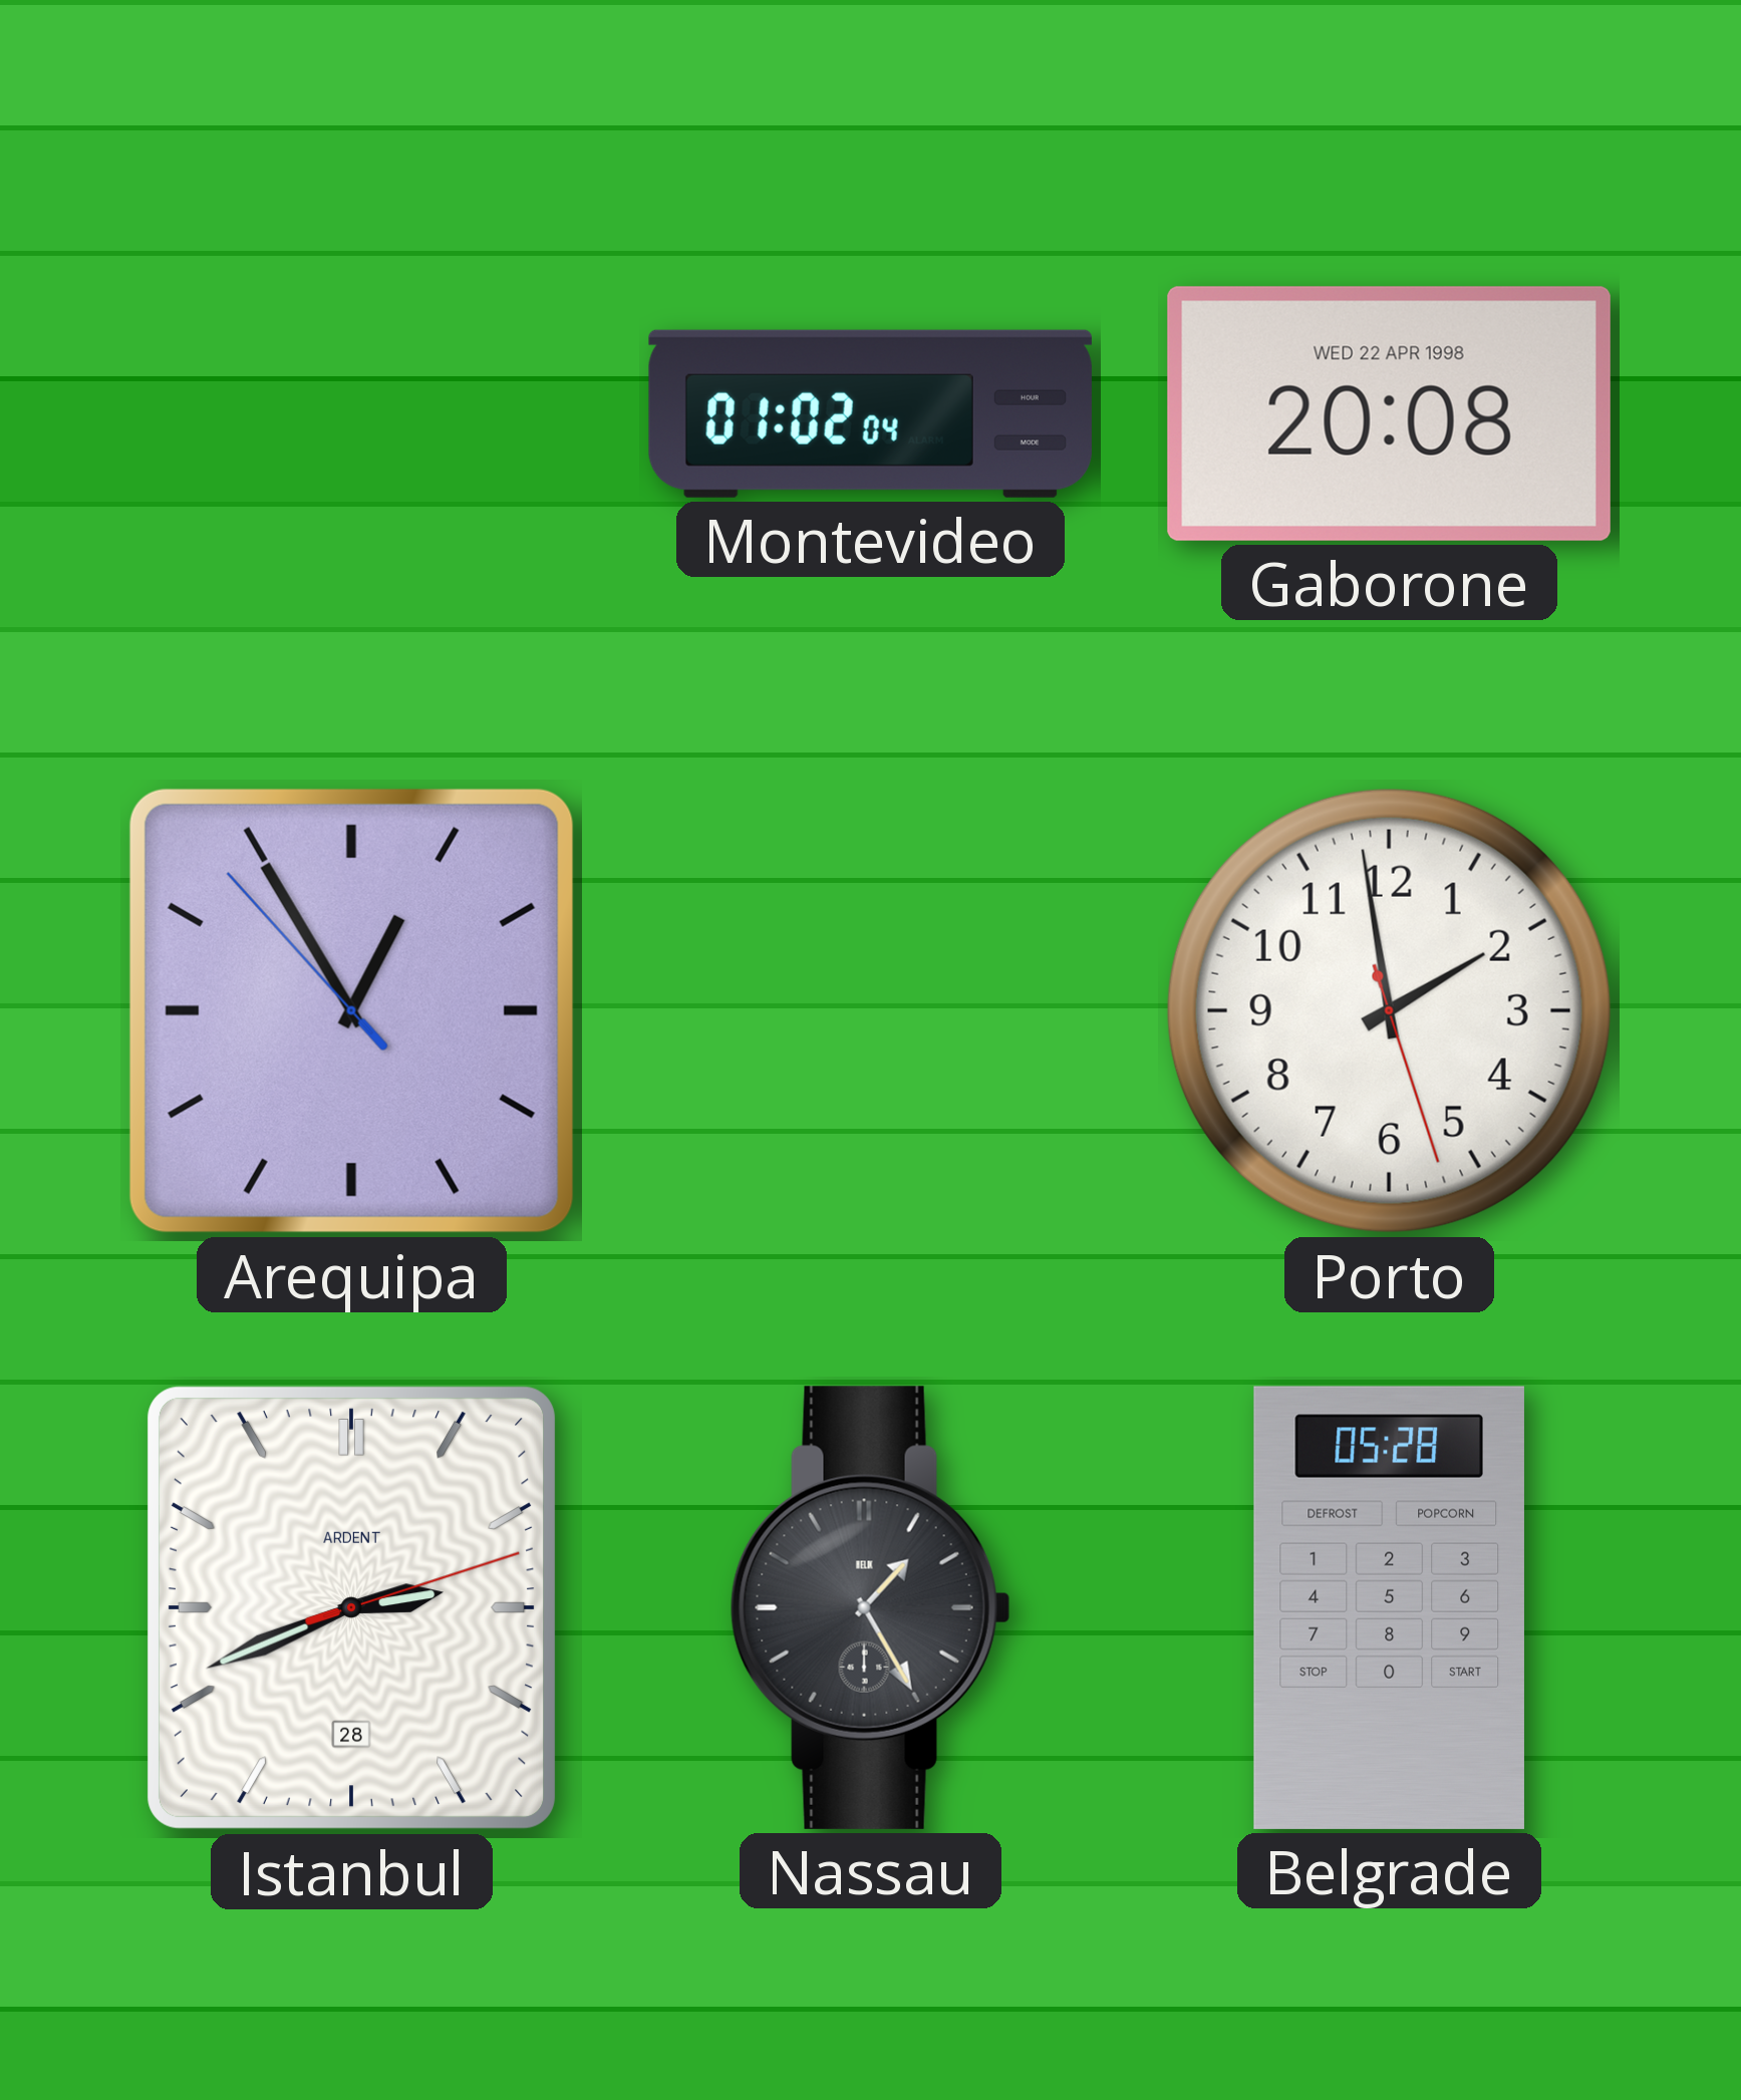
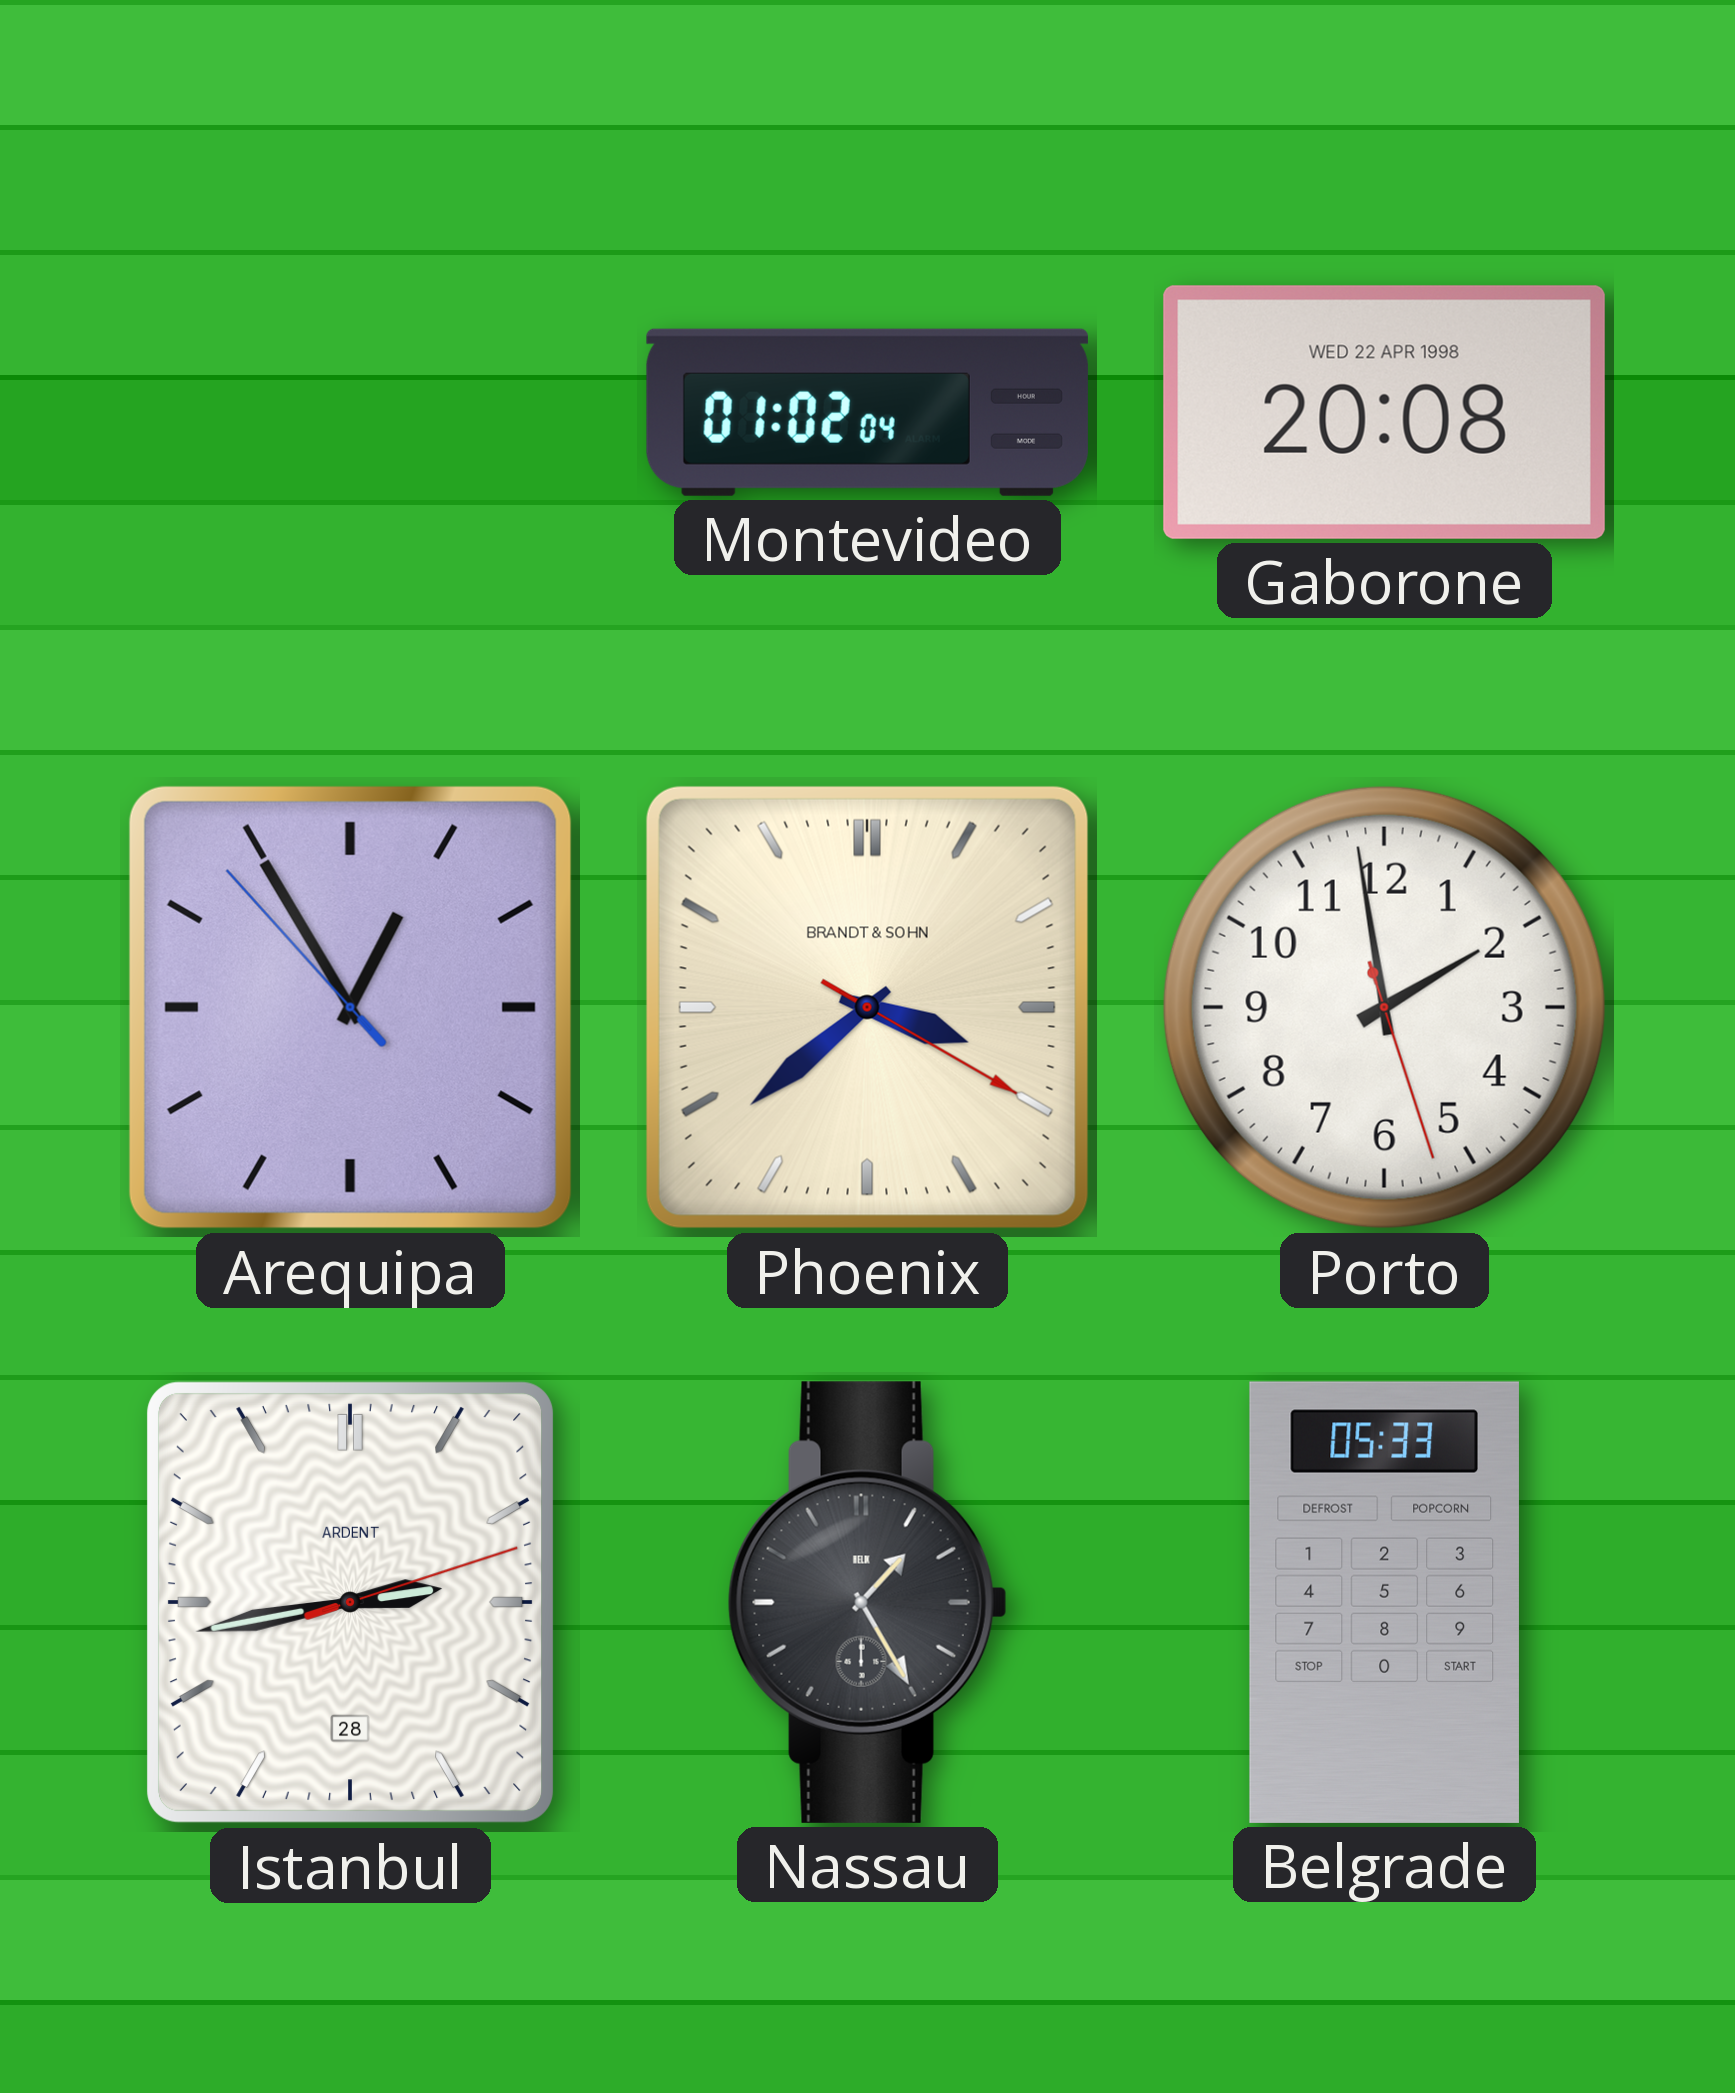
Phoenix: none -> 3:38
Istanbul: 2:41 -> 2:43
Belgrade: 05:28 -> 05:33
